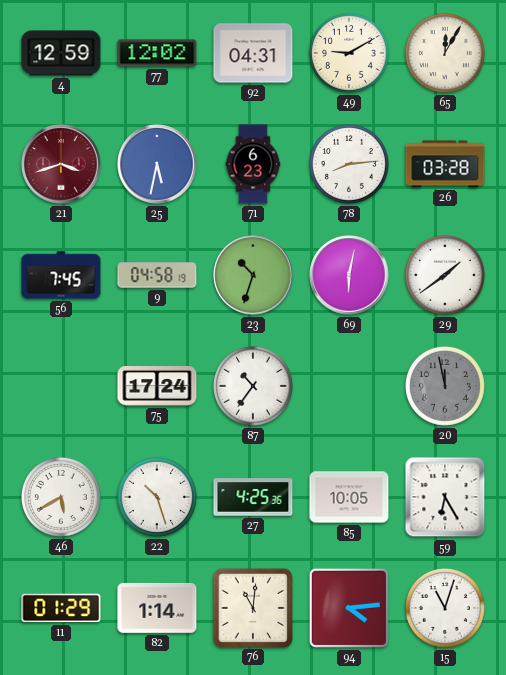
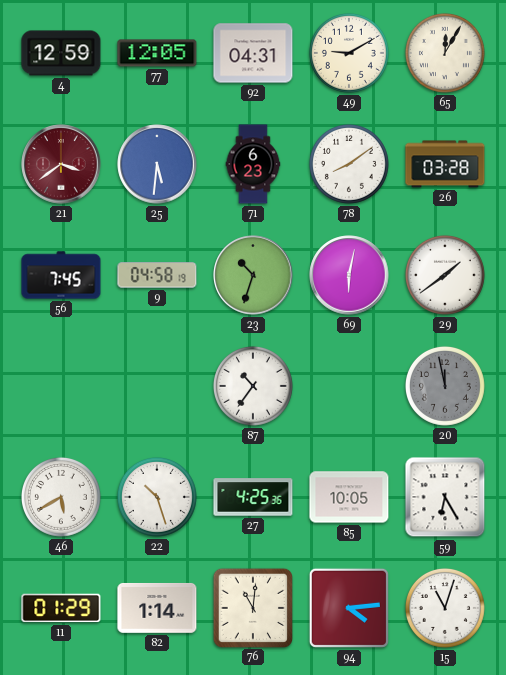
77: 12:02 -> 12:05
21: 3:42 -> 3:39
25: 5:32 -> 5:31
78: 8:14 -> 8:09
75: 17:24 -> none
